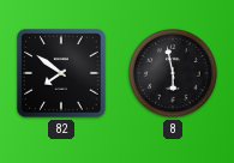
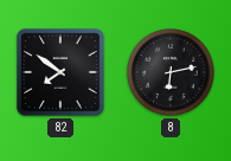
8: 5:58 -> 6:13
